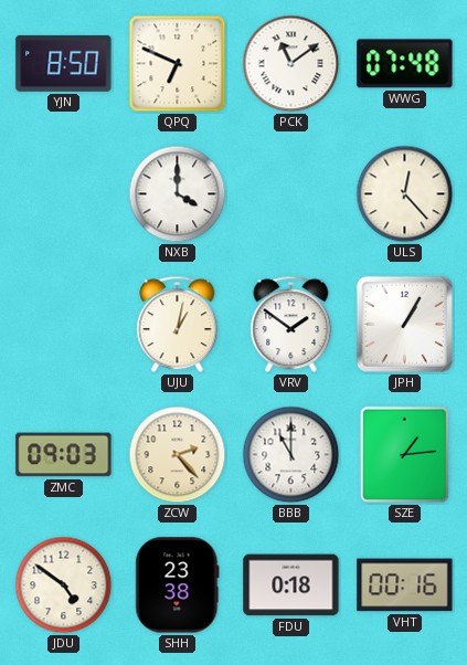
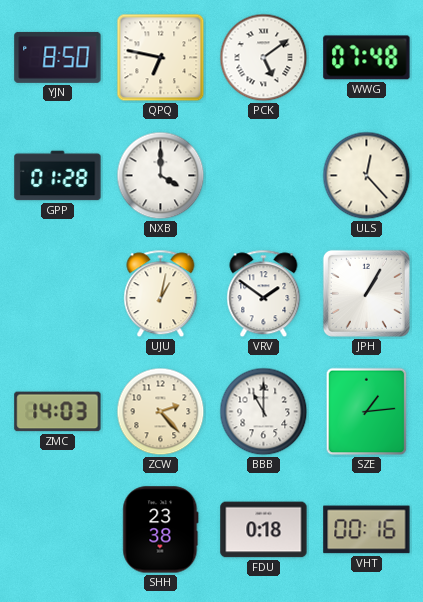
QPQ: 6:49 -> 6:47
PCK: 11:09 -> 5:09
GPP: none -> 01:28
ZMC: 09:03 -> 14:03
JDU: 4:51 -> none
